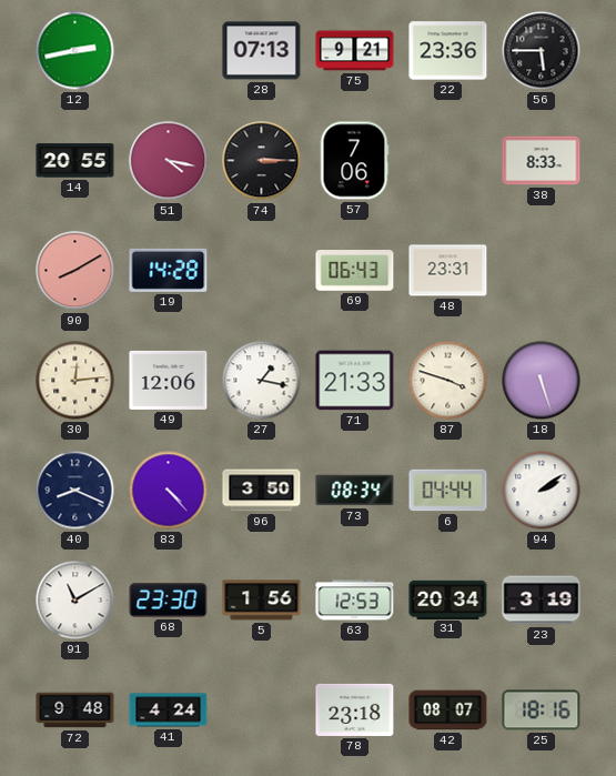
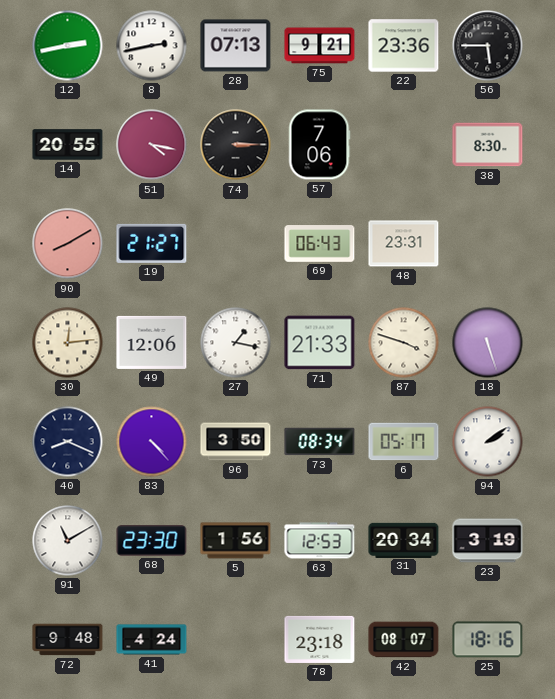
8: none -> 2:43
38: 8:33 -> 8:30
19: 14:28 -> 21:27
6: 04:44 -> 05:17
